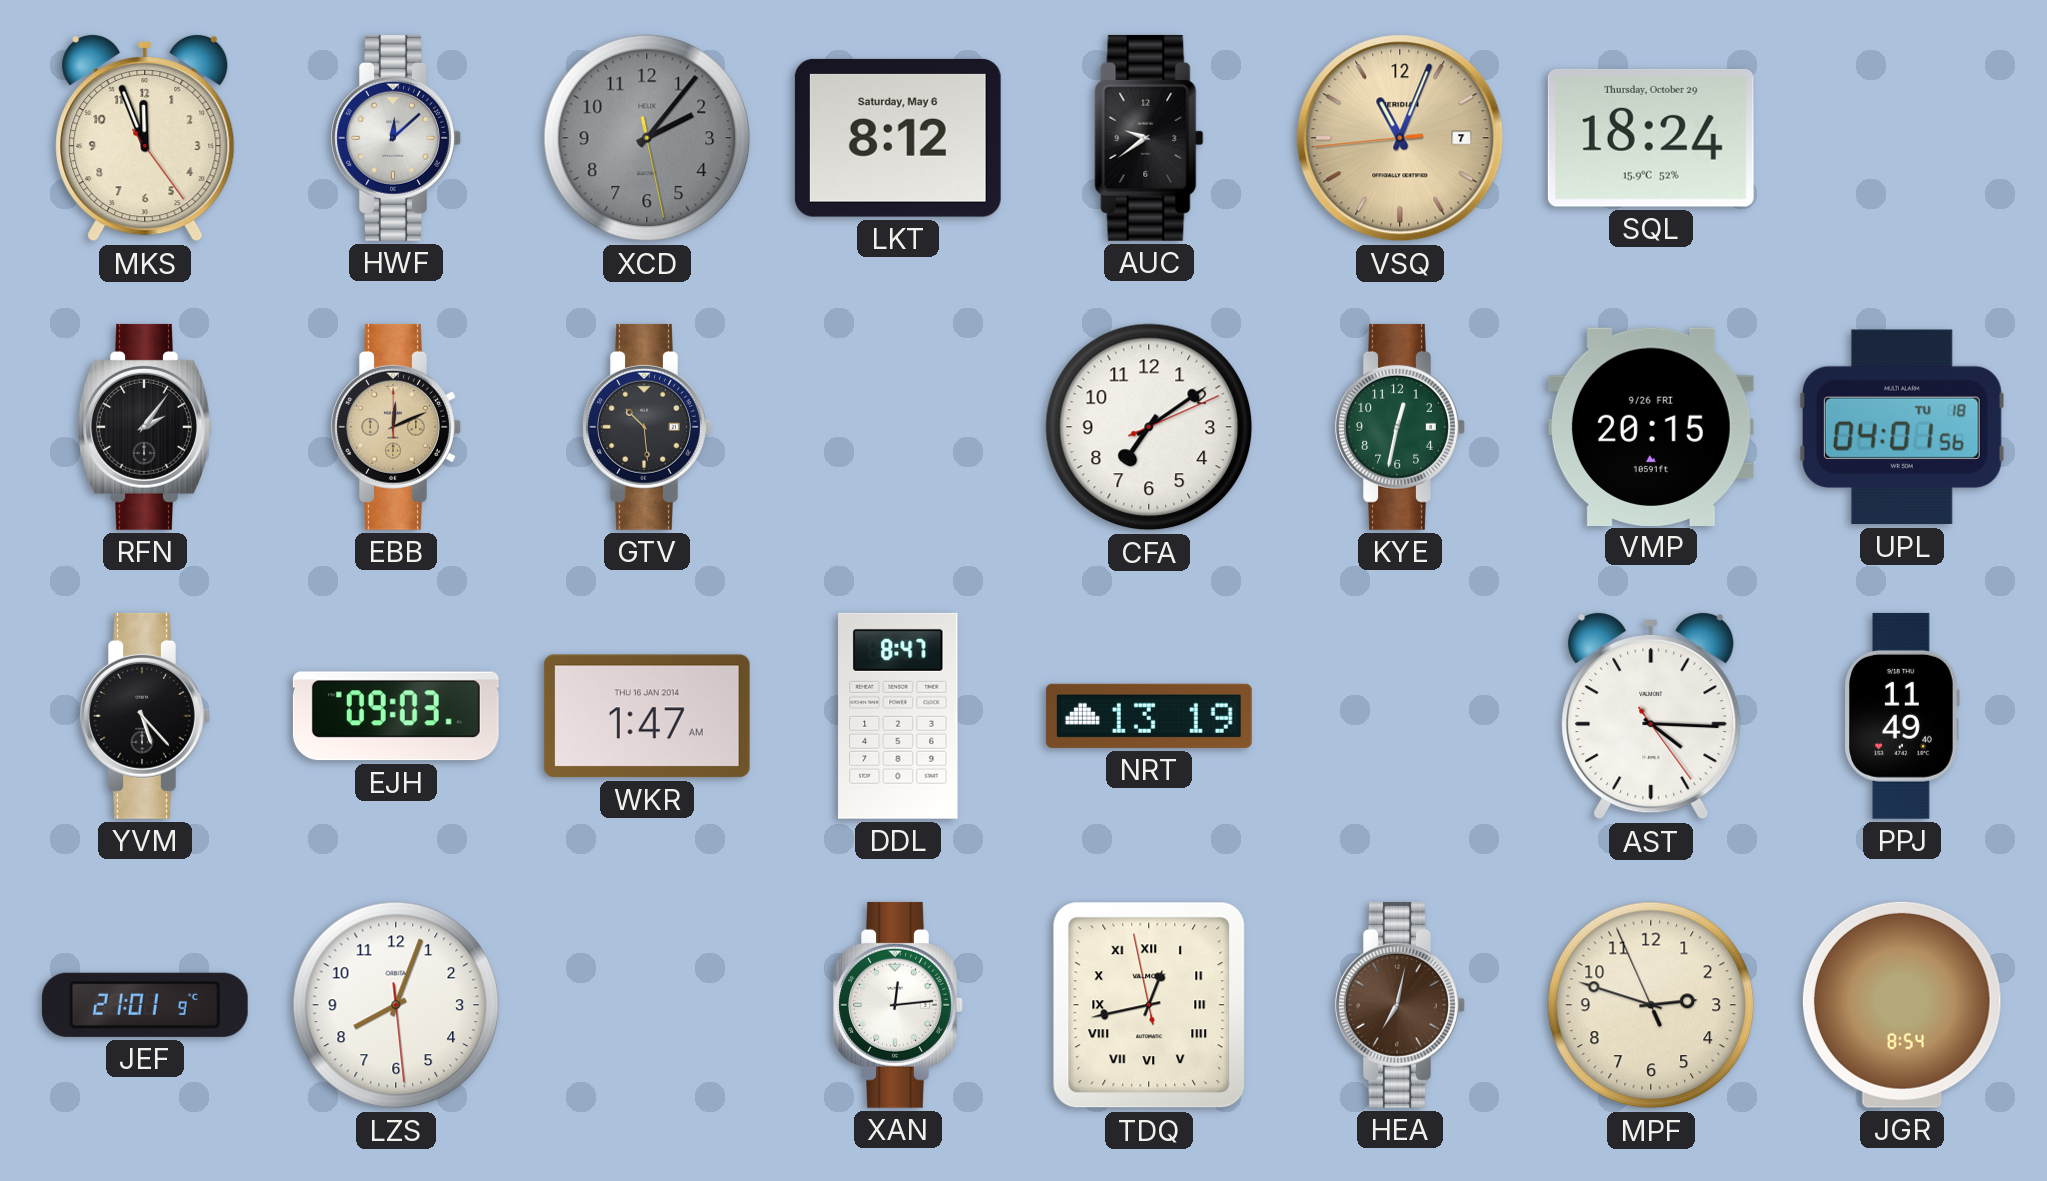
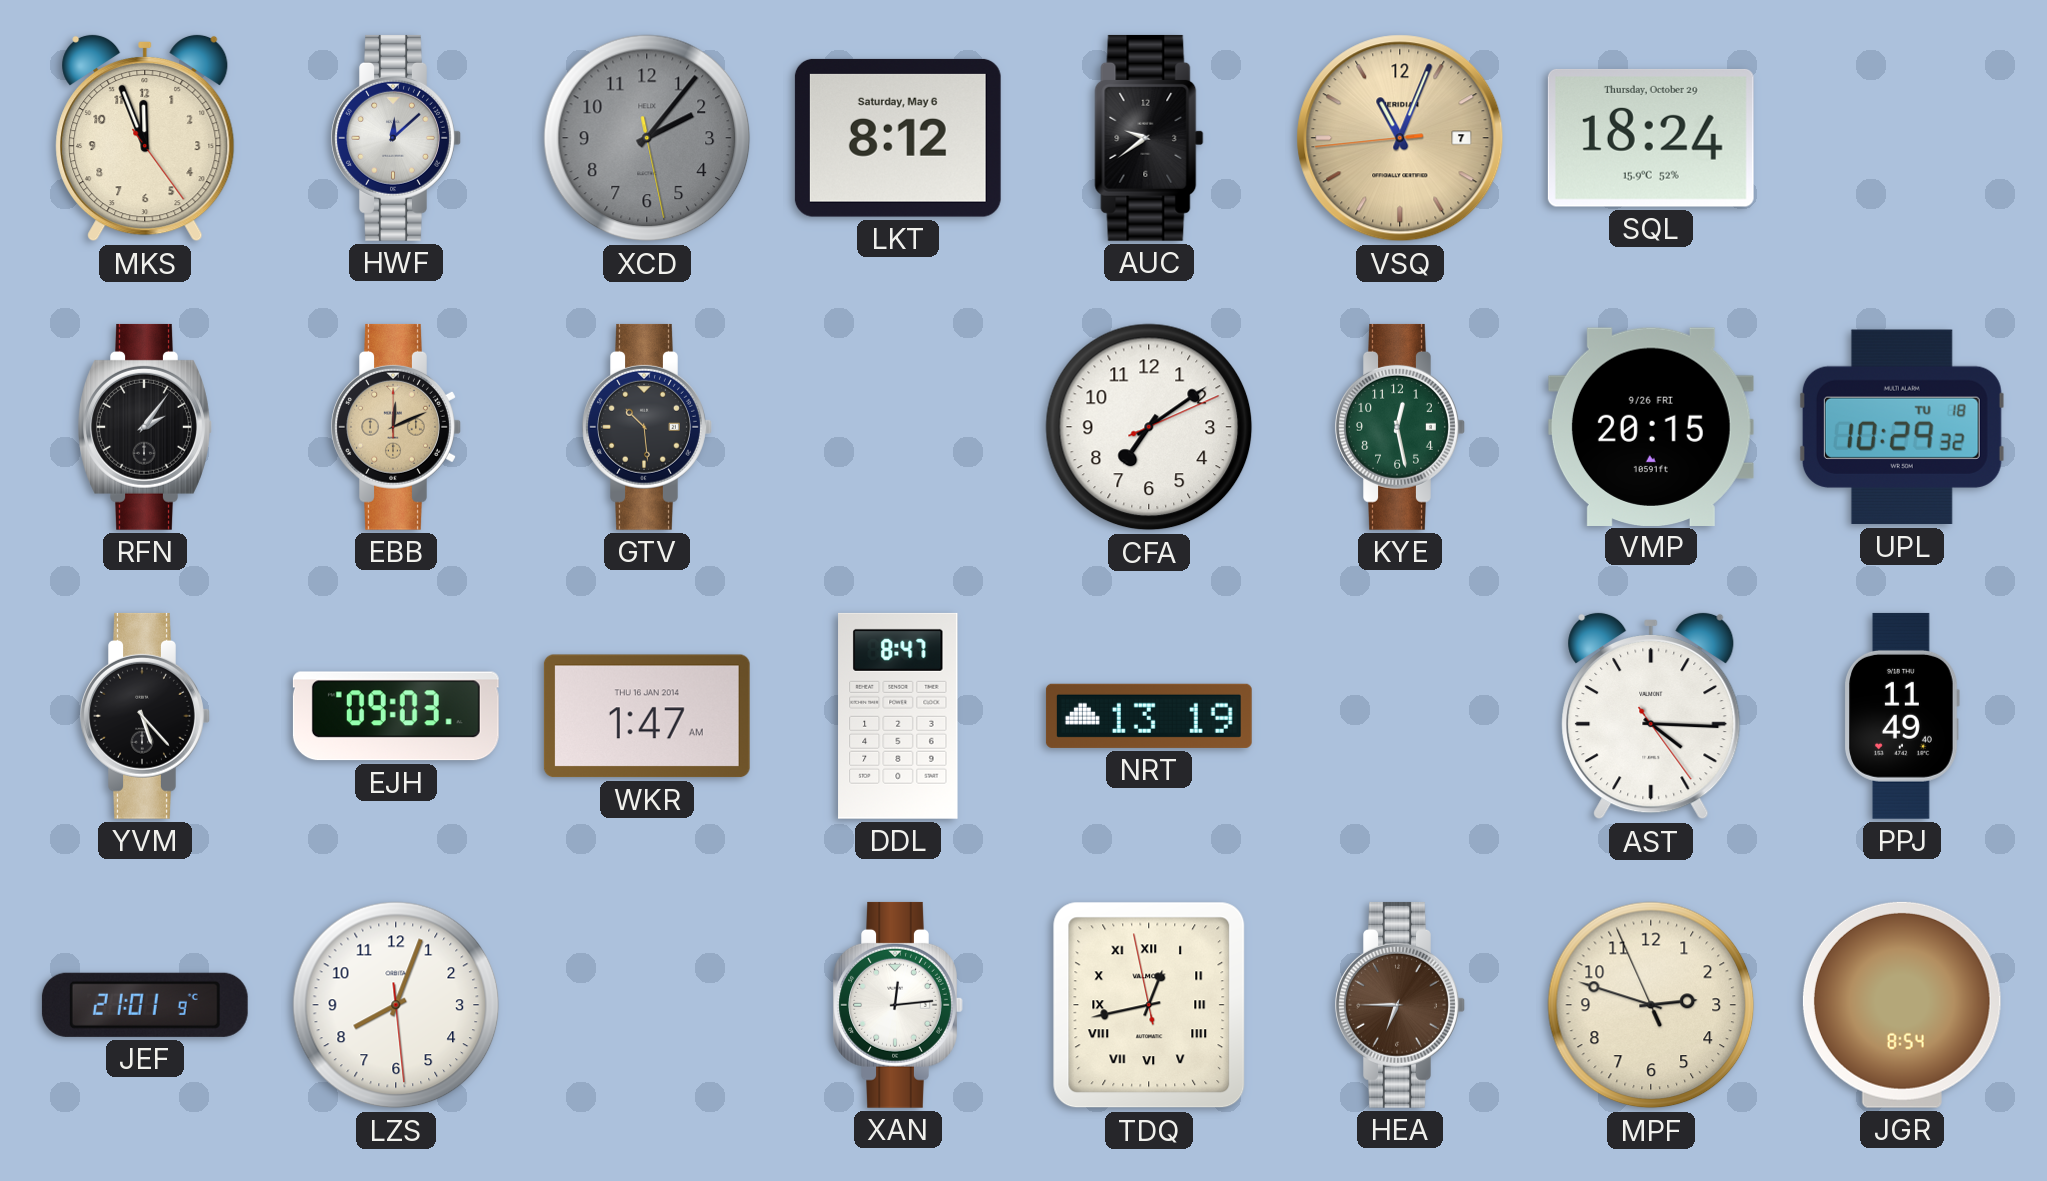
KYE: 12:32 -> 12:28
UPL: 04:01 -> 10:29
HEA: 7:02 -> 6:45
